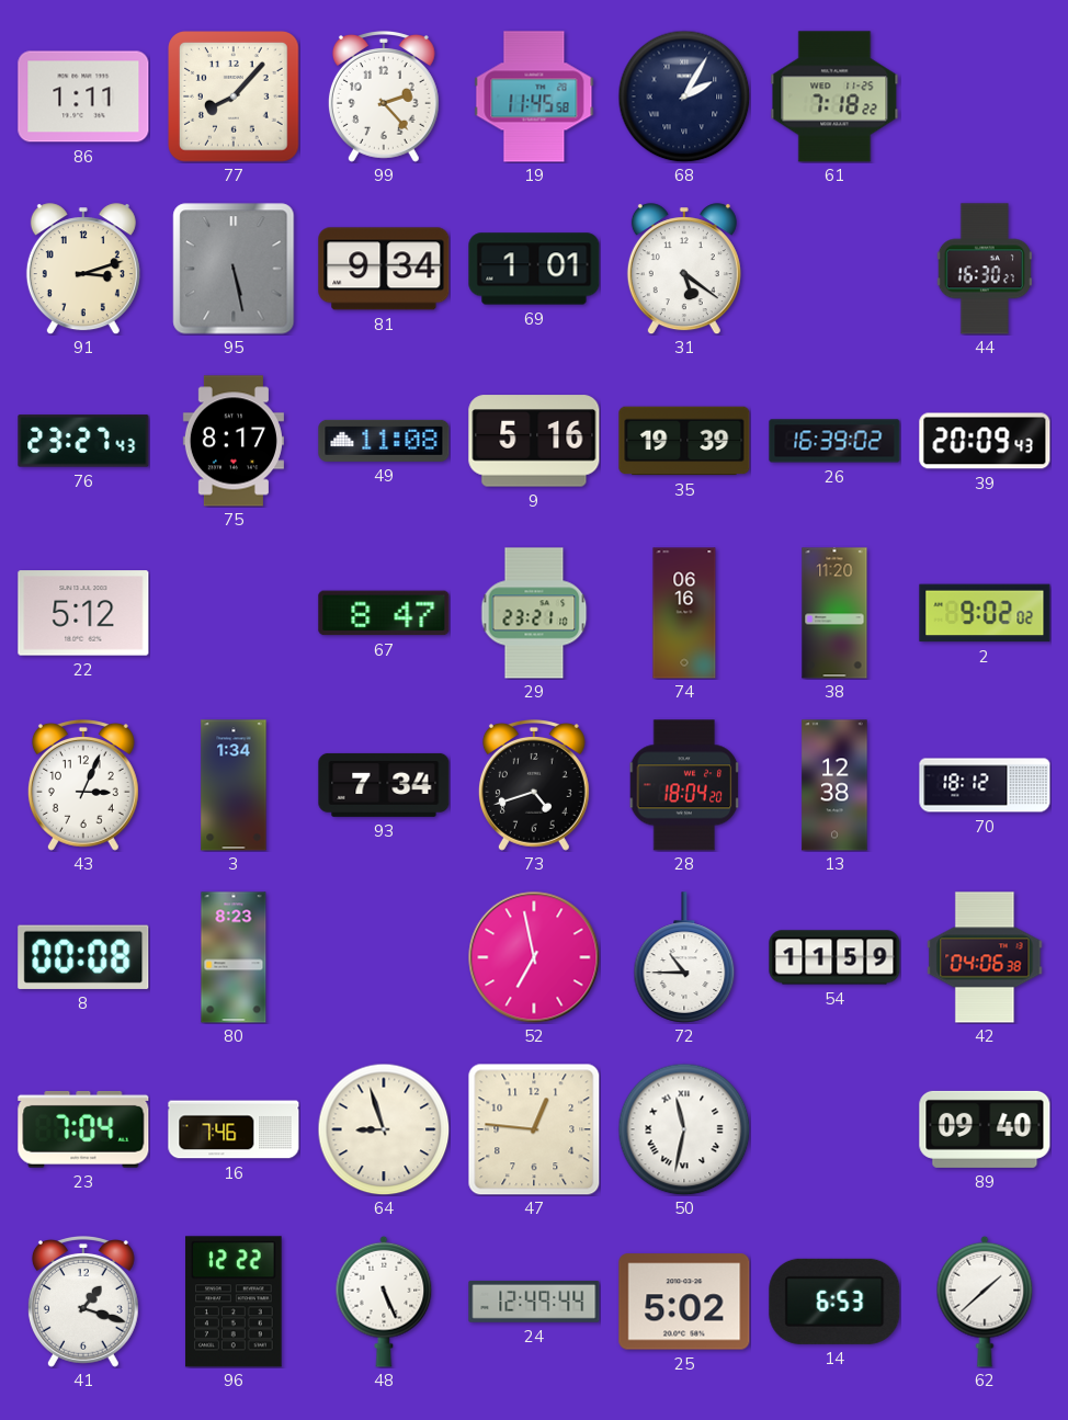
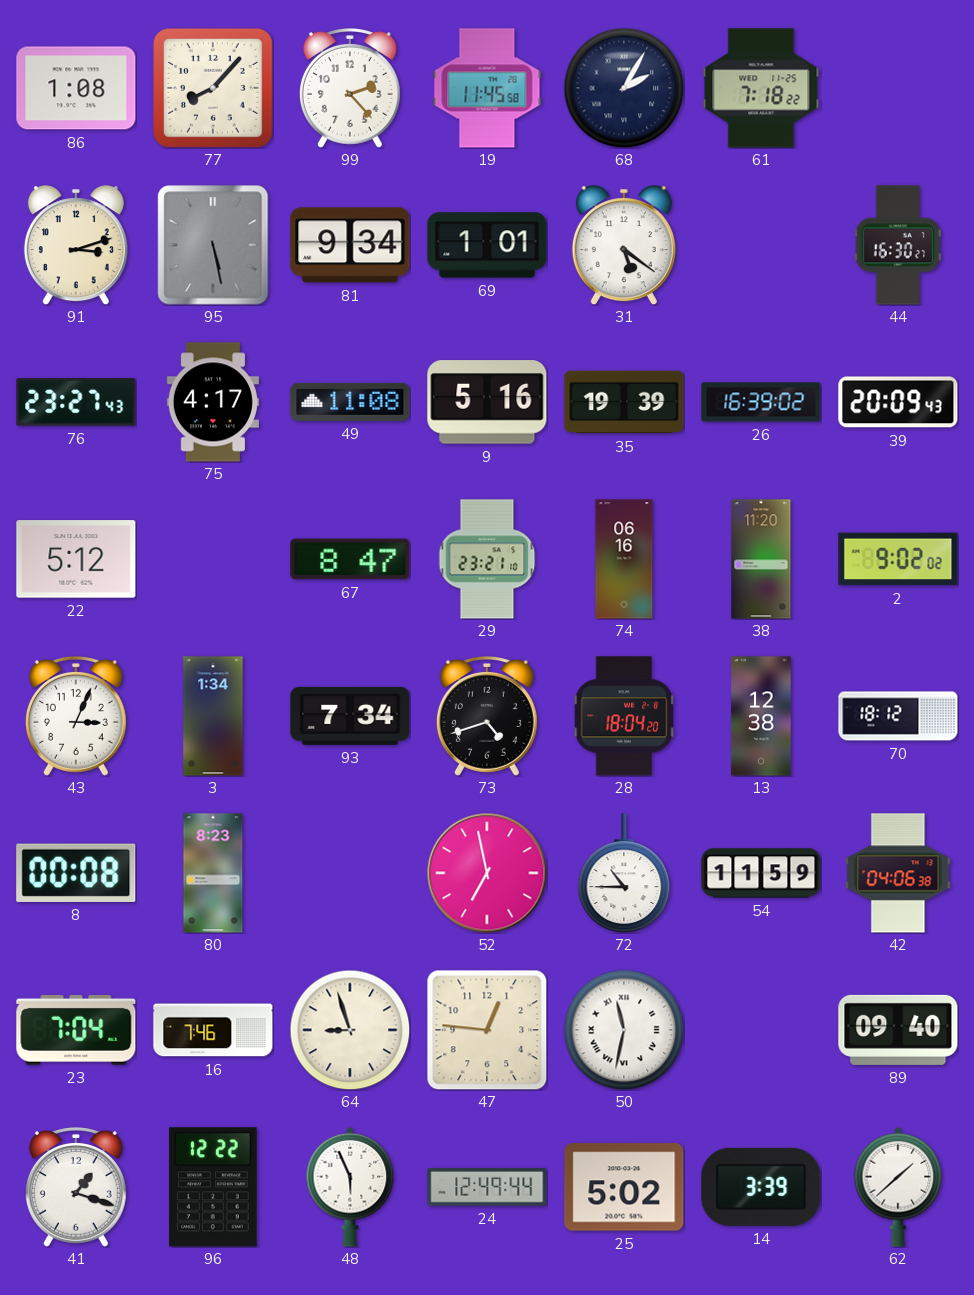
86: 1:11 -> 1:08
75: 8:17 -> 4:17
48: 5:26 -> 5:56
14: 6:53 -> 3:39
